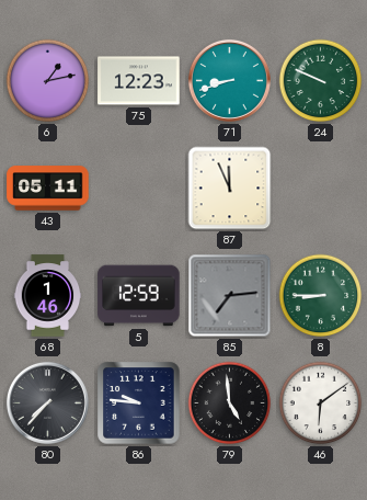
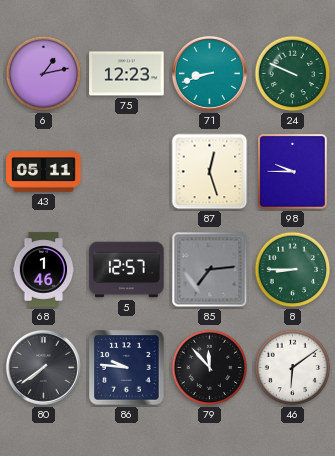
87: 11:56 -> 12:27
98: none -> 9:45
5: 12:59 -> 12:57
80: 7:37 -> 7:39
79: 4:59 -> 11:53
